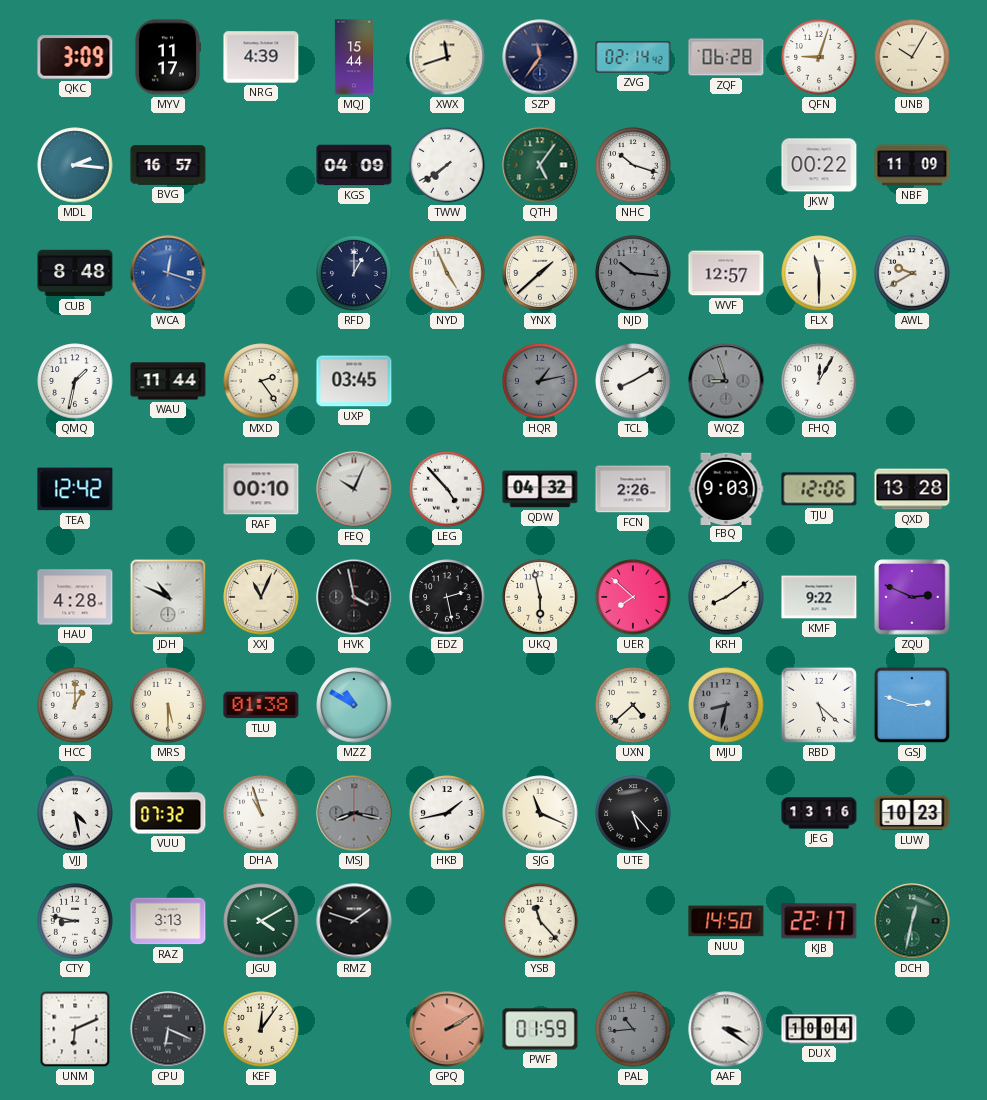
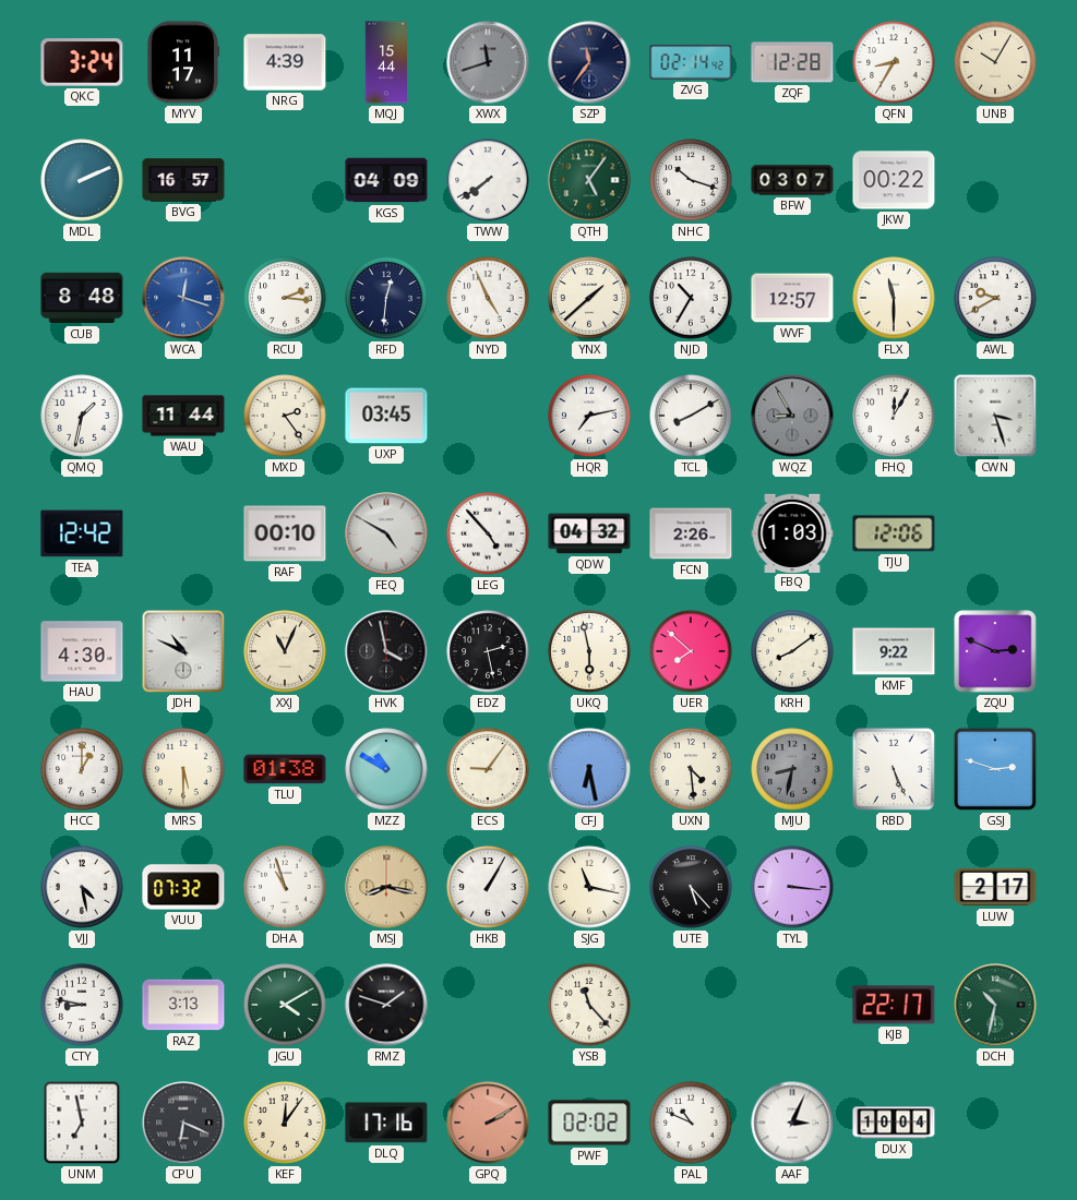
QKC: 3:09 -> 3:24
XWX dial: cream -> grey
ZQF: 06:28 -> 12:28
QFN: 9:03 -> 8:35
MDL: 2:16 -> 2:11
BFW: none -> 03:07
NBF: 11:09 -> none
RCU: none -> 2:16
RFD: 1:00 -> 12:31
NJD: 10:16 -> 10:35
NJD dial: grey -> white
HQR: 1:13 -> 7:13
HQR dial: grey -> white
WQZ: 8:57 -> 8:55
CWN: none -> 3:27
FEQ: 10:04 -> 4:50
FBQ: 9:03 -> 1:03
QXD: 13:28 -> none
HAU: 4:28 -> 4:30
ECS: none -> 9:06
CFJ: none -> 6:28
UXN: 4:38 -> 4:29
RBD: 5:22 -> 5:26
MSJ dial: grey -> champagne
HKB: 1:43 -> 1:05
SJG: 11:19 -> 11:17
TYL: none -> 3:16
JEG: 13:16 -> none
LUW: 10:23 -> 2:17
NUU: 14:50 -> none
DCH: 12:32 -> 10:32
UNM: 6:11 -> 6:58
DLQ: none -> 17:16
PWF: 01:59 -> 02:02
PAL: 10:44 -> 10:49
PAL dial: grey -> white
AAF: 3:21 -> 3:04
